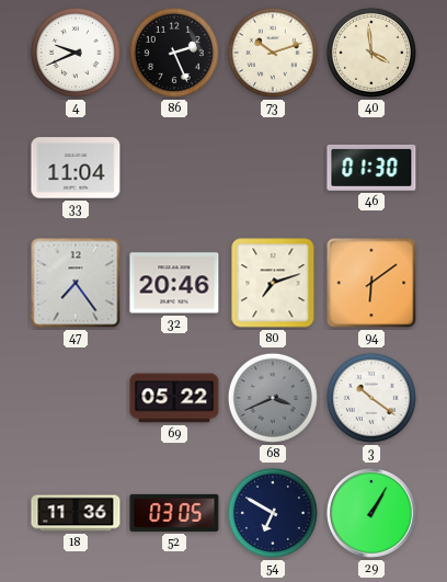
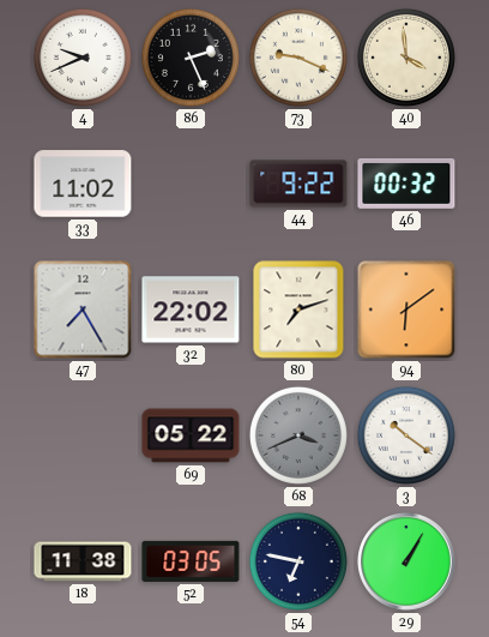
73: 10:12 -> 9:19
33: 11:04 -> 11:02
44: none -> 9:22
46: 01:30 -> 00:32
47: 7:24 -> 7:25
32: 20:46 -> 22:02
18: 11:36 -> 11:38
54: 6:50 -> 6:47
